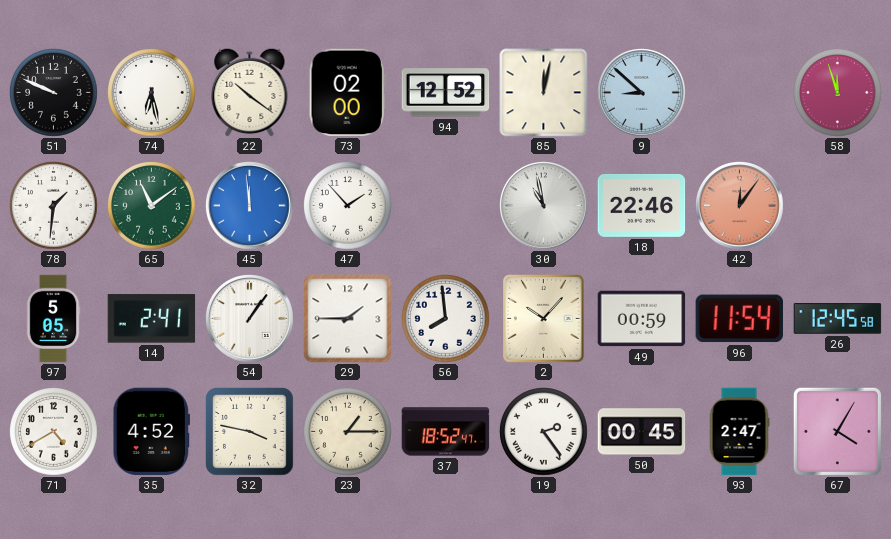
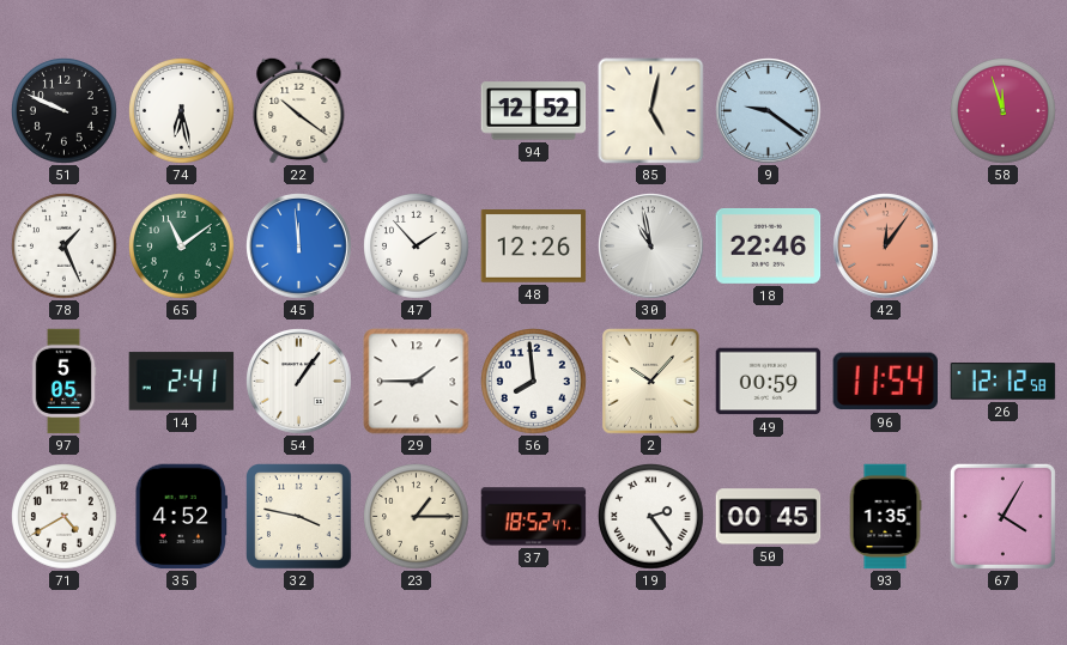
73: 02:00 -> none
85: 12:02 -> 5:02
9: 8:52 -> 9:21
78: 1:31 -> 1:26
48: none -> 12:26
26: 12:45 -> 12:12
93: 2:47 -> 1:35
